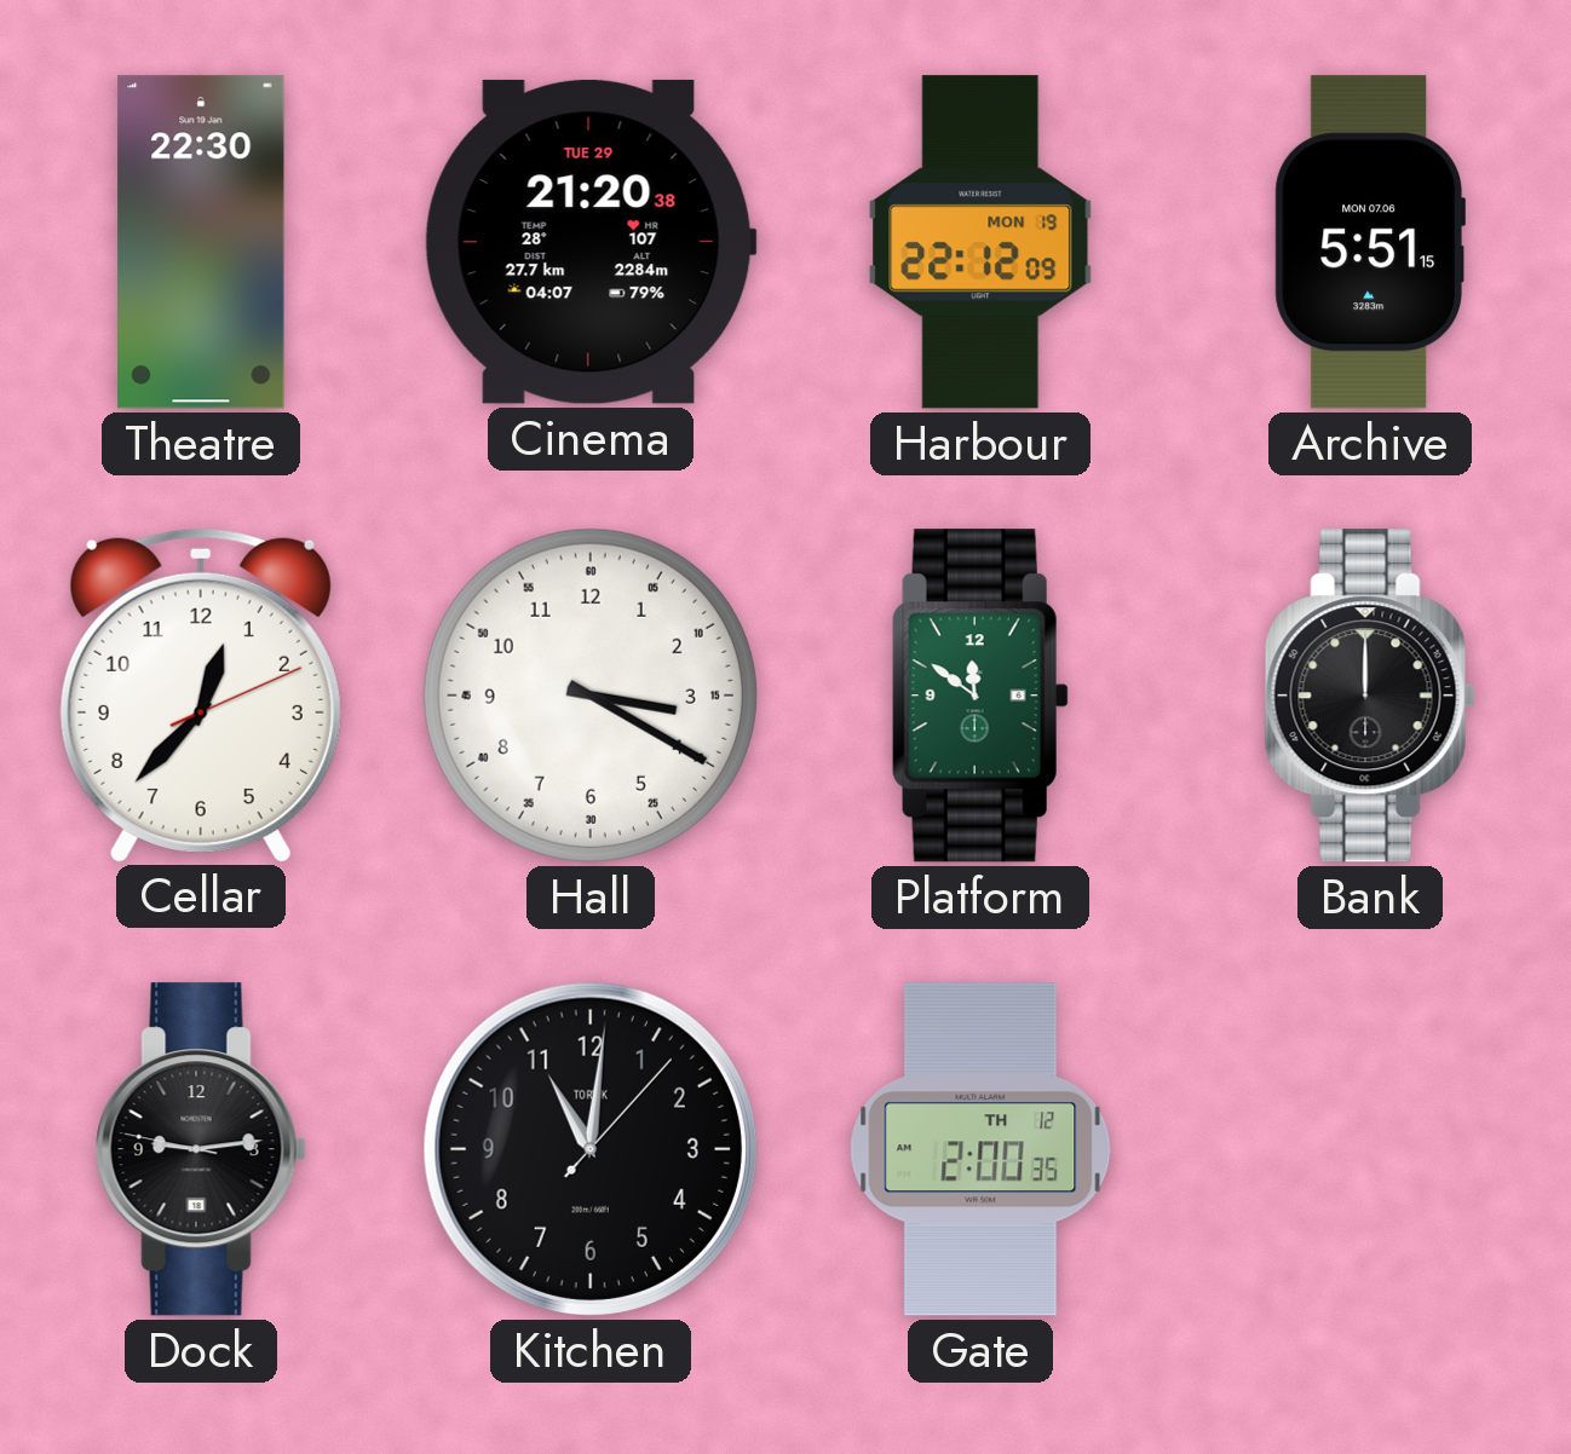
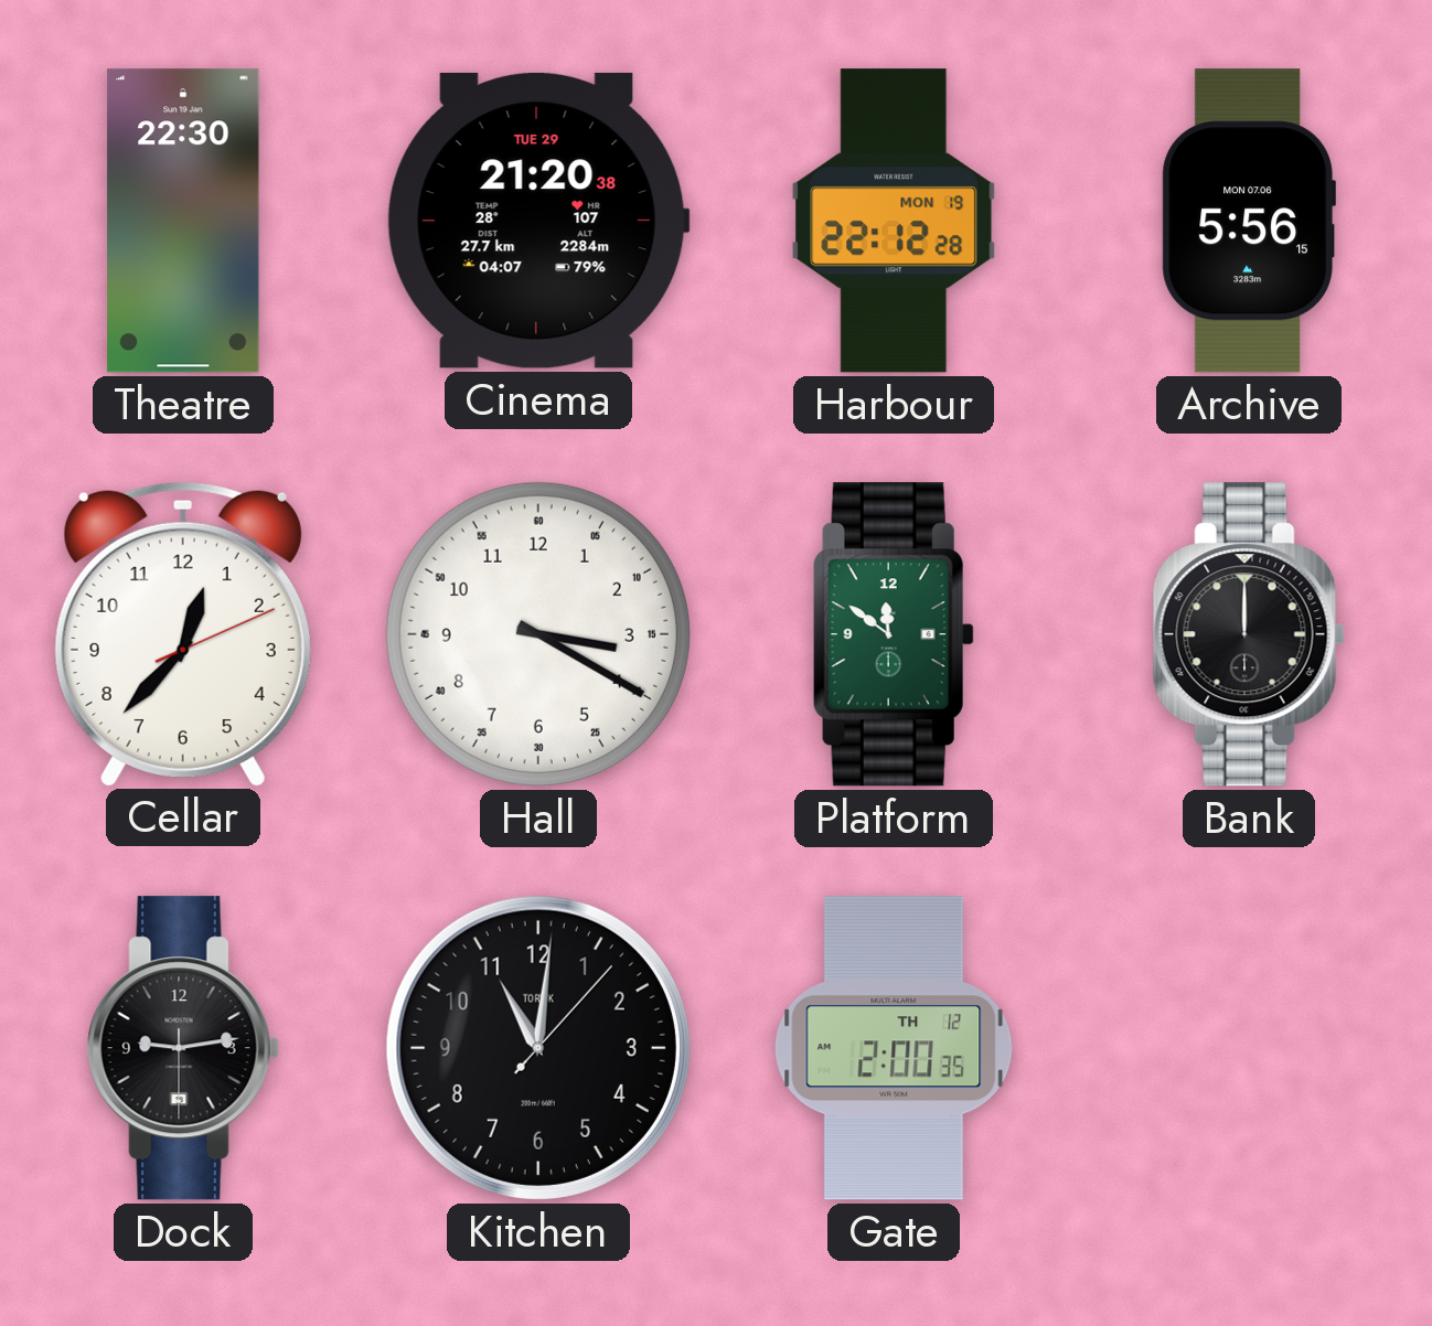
Harbour: 22:12:09 -> 22:12:28
Archive: 5:51 -> 5:56
Dock: 9:13:47 -> 9:13:30
